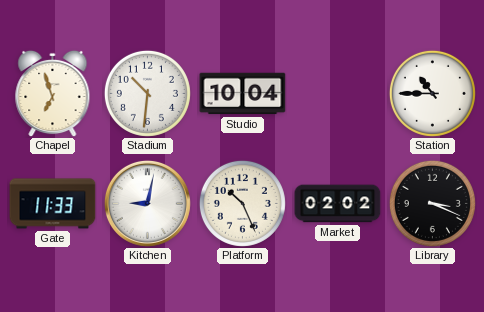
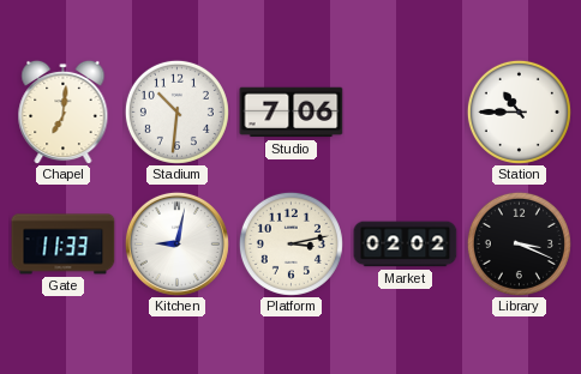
Chapel: 6:57 -> 7:01
Studio: 10:04 -> 7:06
Platform: 10:26 -> 3:13
